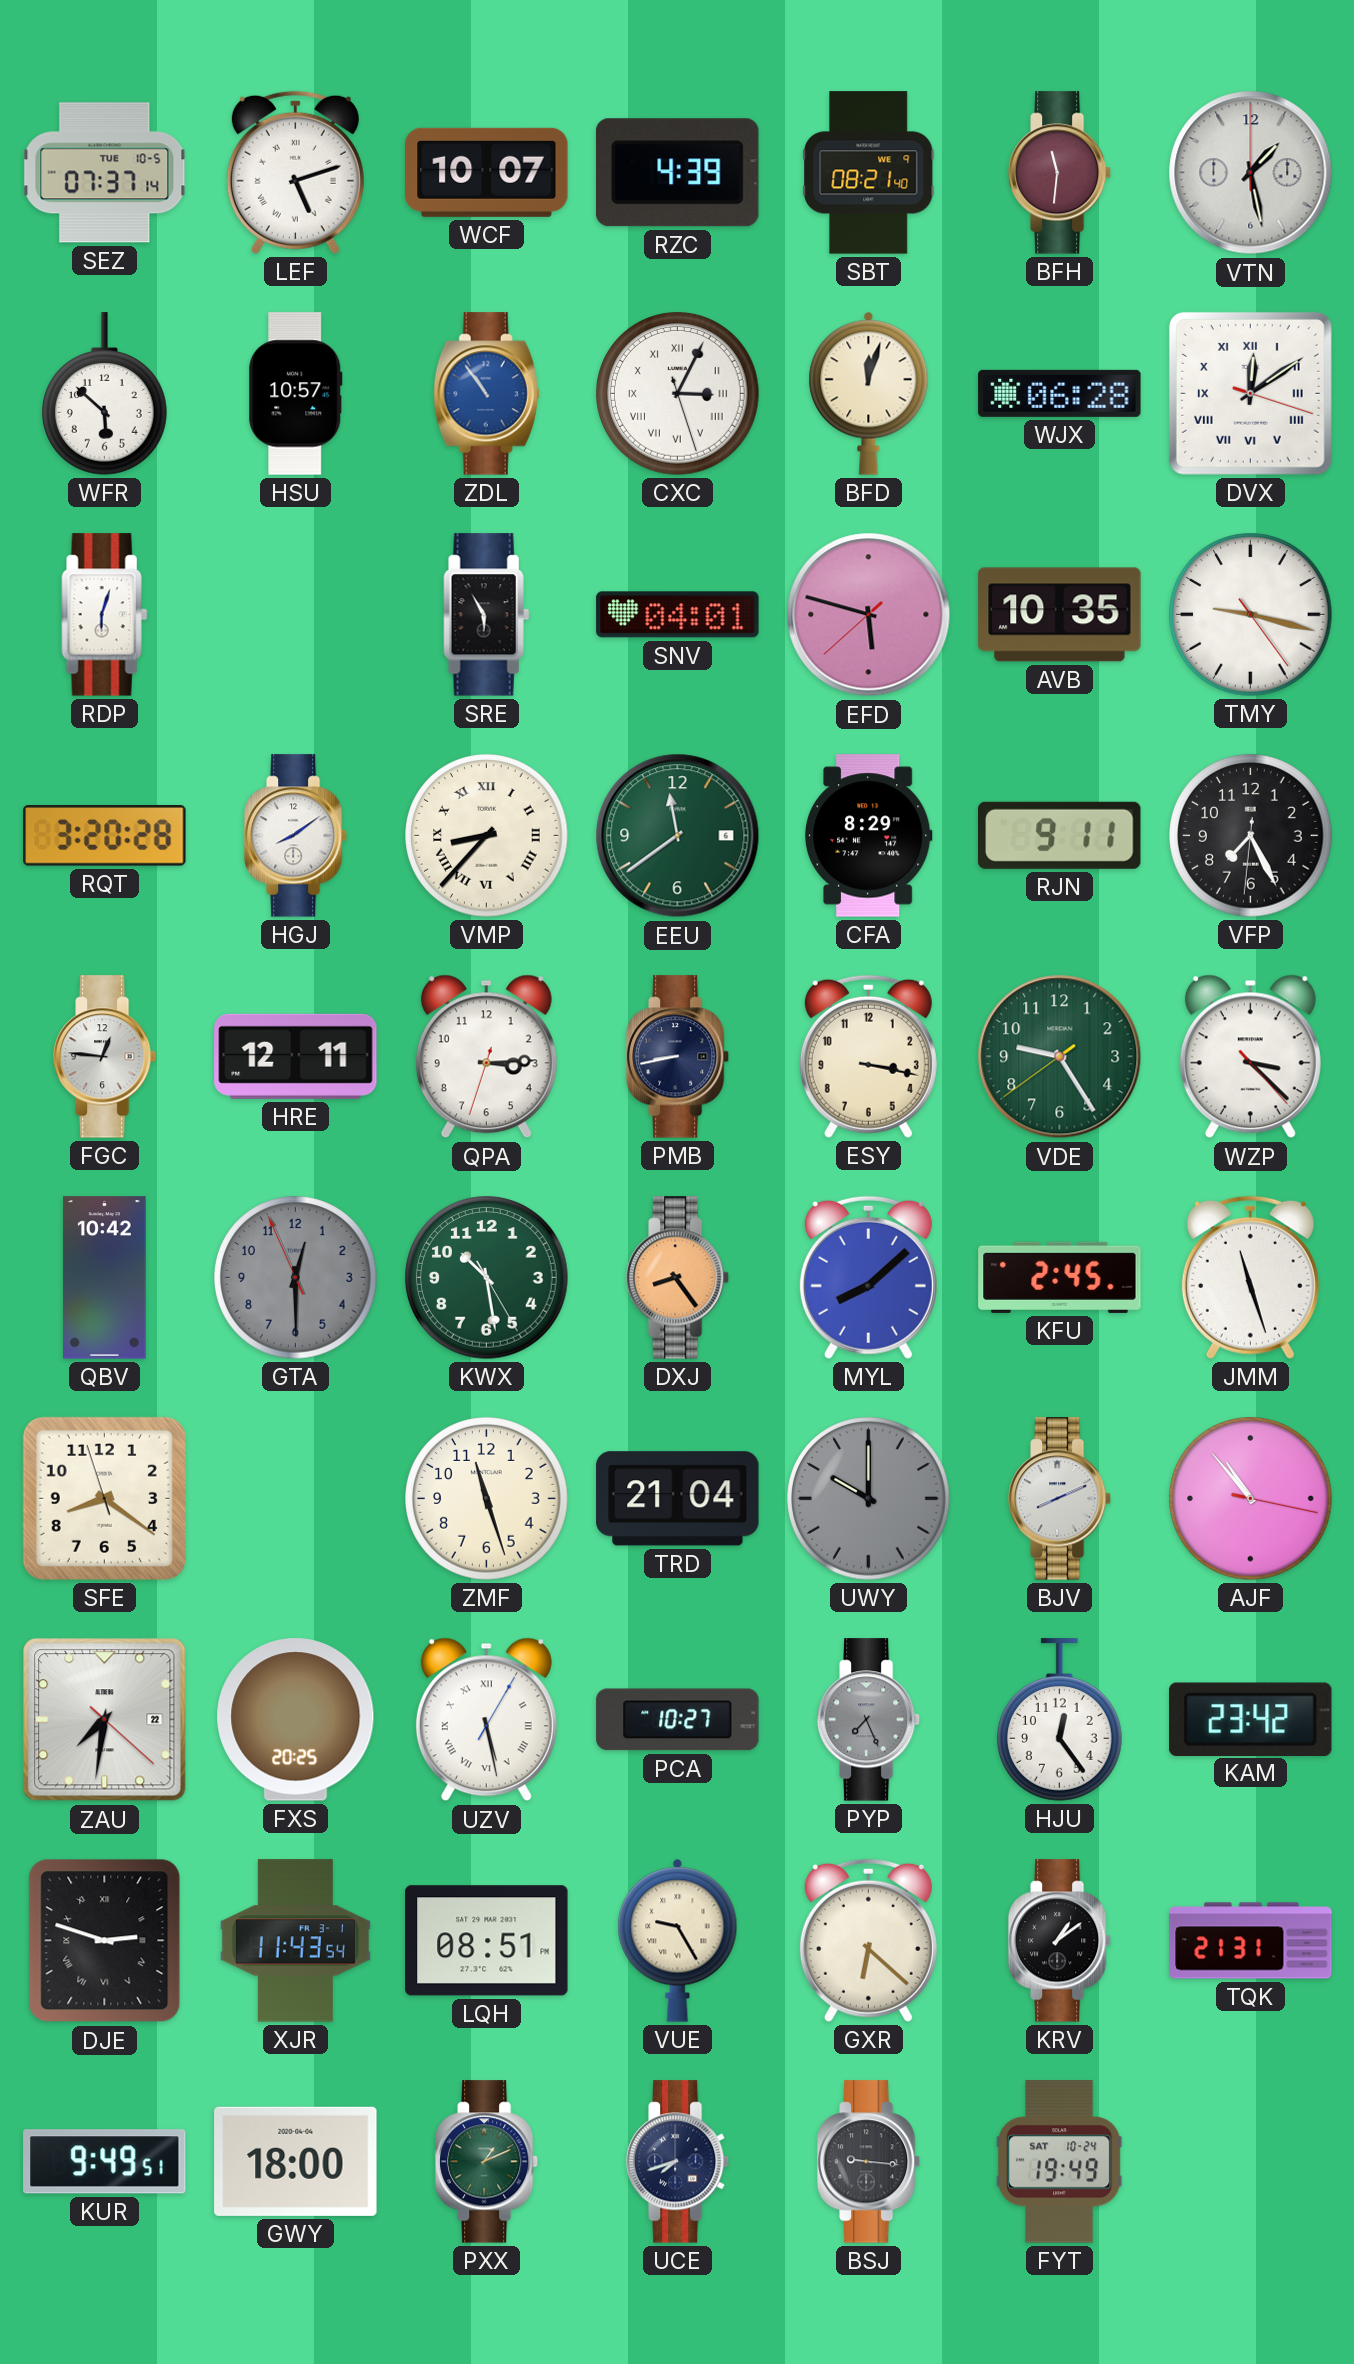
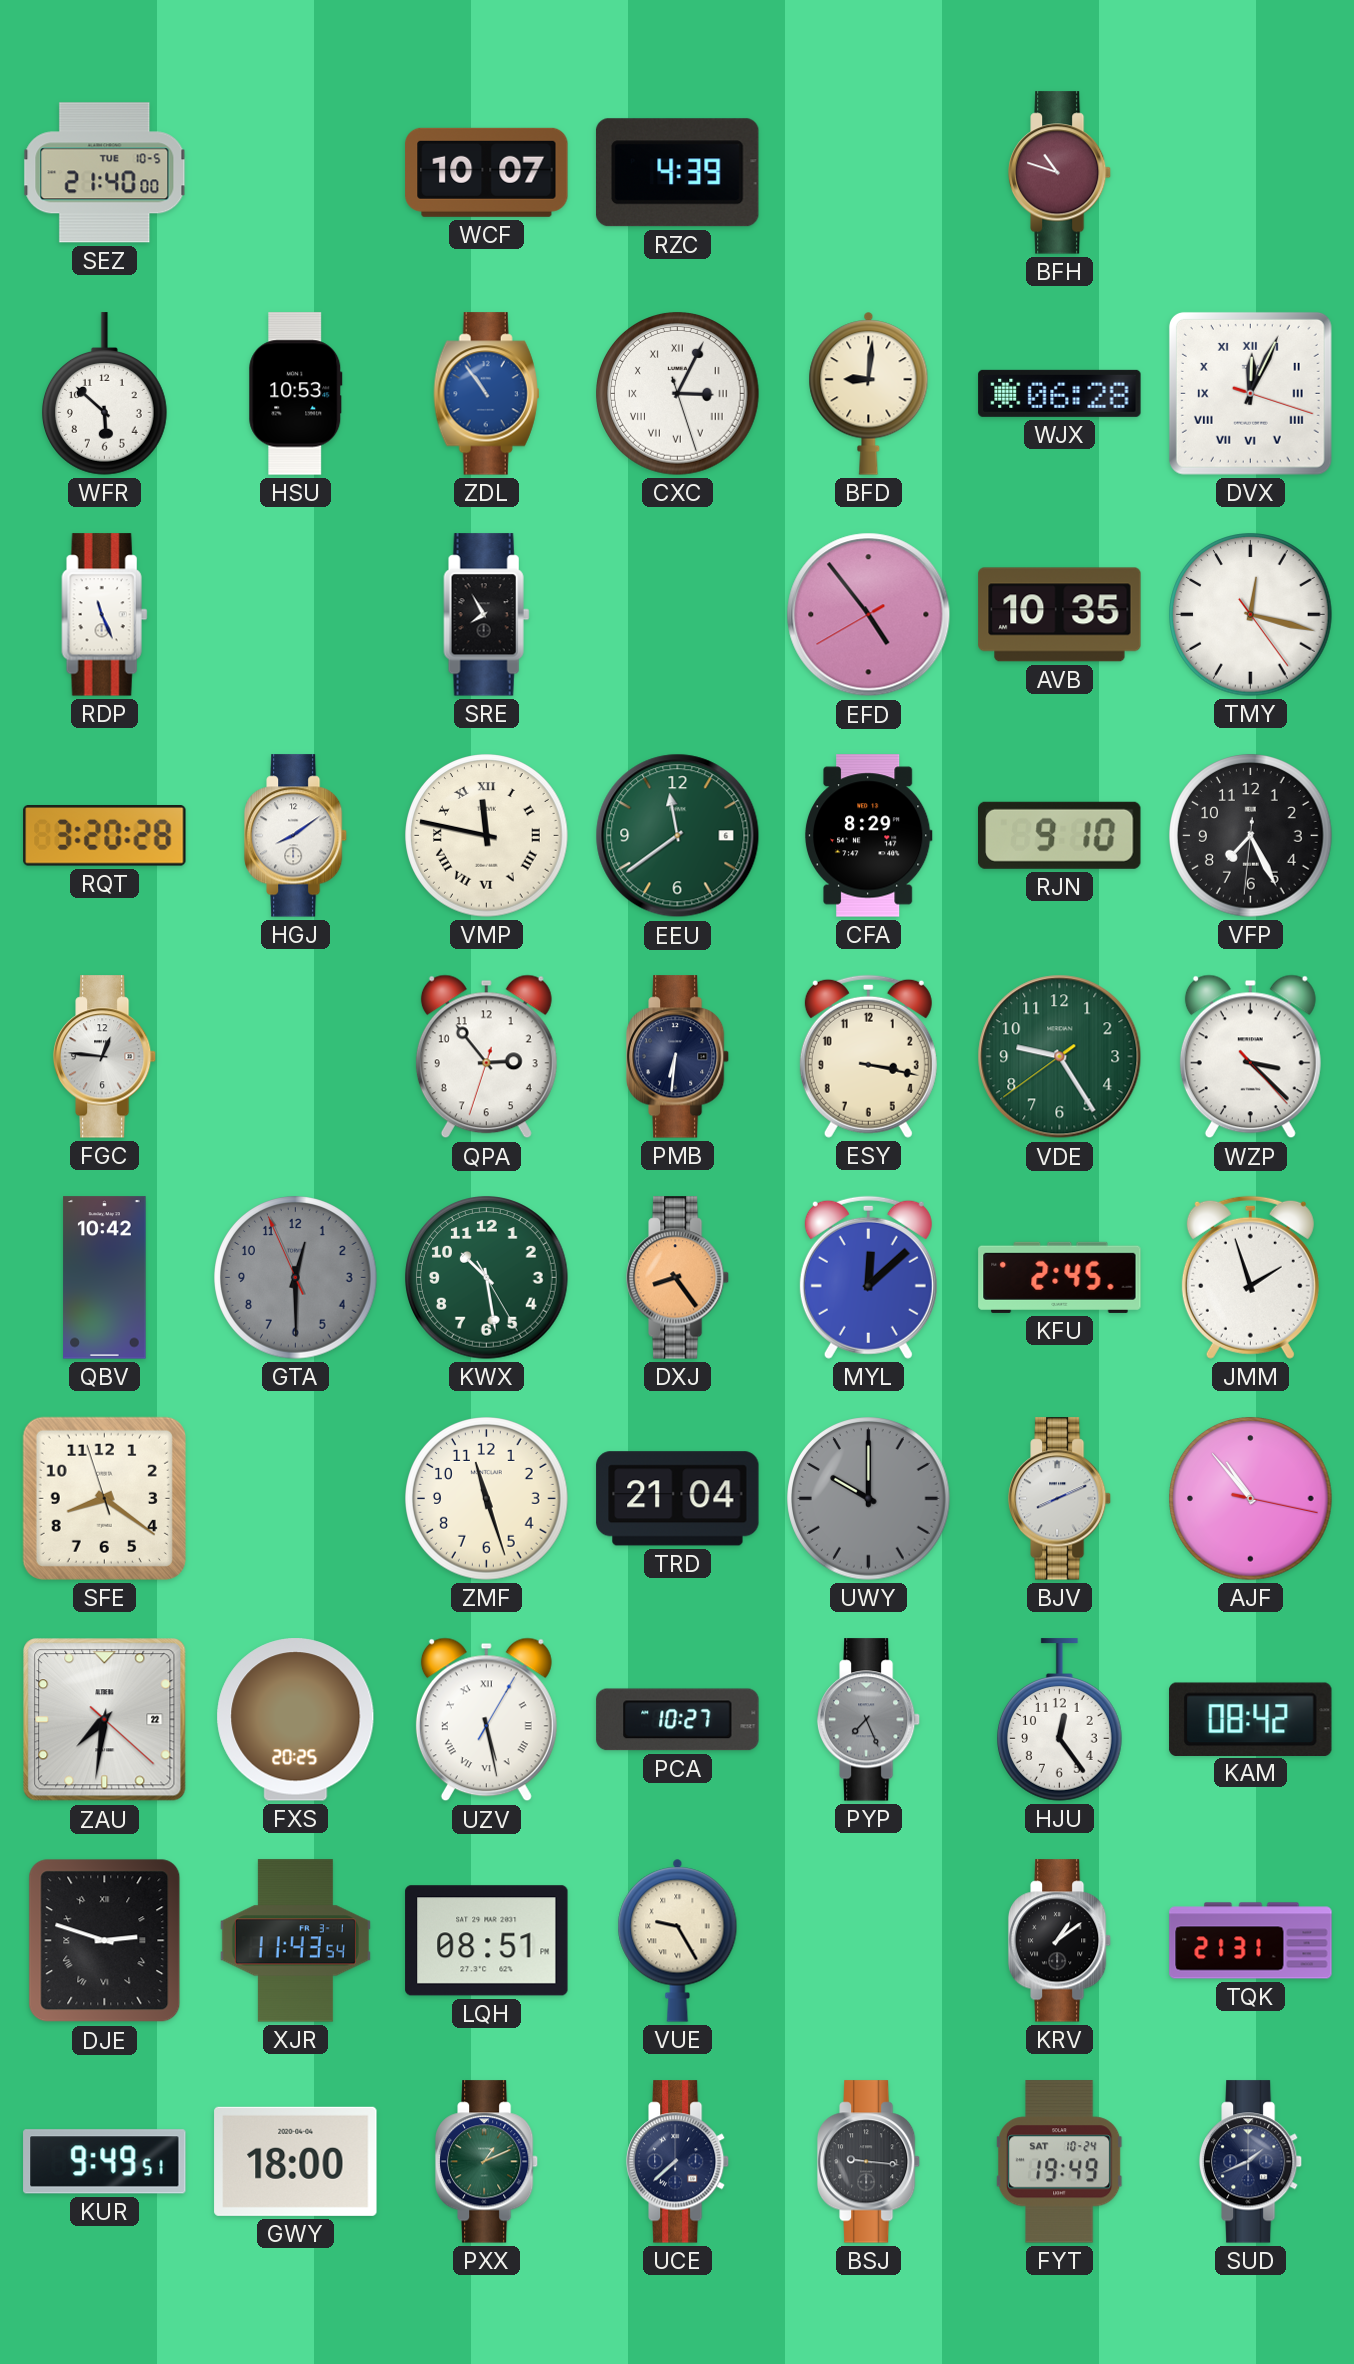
SEZ: 07:37 -> 21:40
LEF: 5:12 -> none
SBT: 08:21 -> none
BFH: 11:31 -> 10:48
VTN: 1:28 -> none
HSU: 10:57 -> 10:53
BFD: 12:03 -> 9:01
DVX: 12:09 -> 12:04
RDP: 6:03 -> 11:26
SRE: 5:55 -> 7:55
SNV: 04:01 -> none
EFD: 5:47 -> 4:53
TMY: 9:17 -> 12:17
VMP: 8:37 -> 11:47
RJN: 9:11 -> 9:10
HRE: 12:11 -> none
QPA: 3:14 -> 2:53
PMB: 8:43 -> 6:31
MYL: 8:08 -> 12:08
JMM: 11:27 -> 1:57
KAM: 23:42 -> 08:42
GXR: 6:22 -> none
UCE: 7:42 -> 7:38
SUD: none -> 1:41
